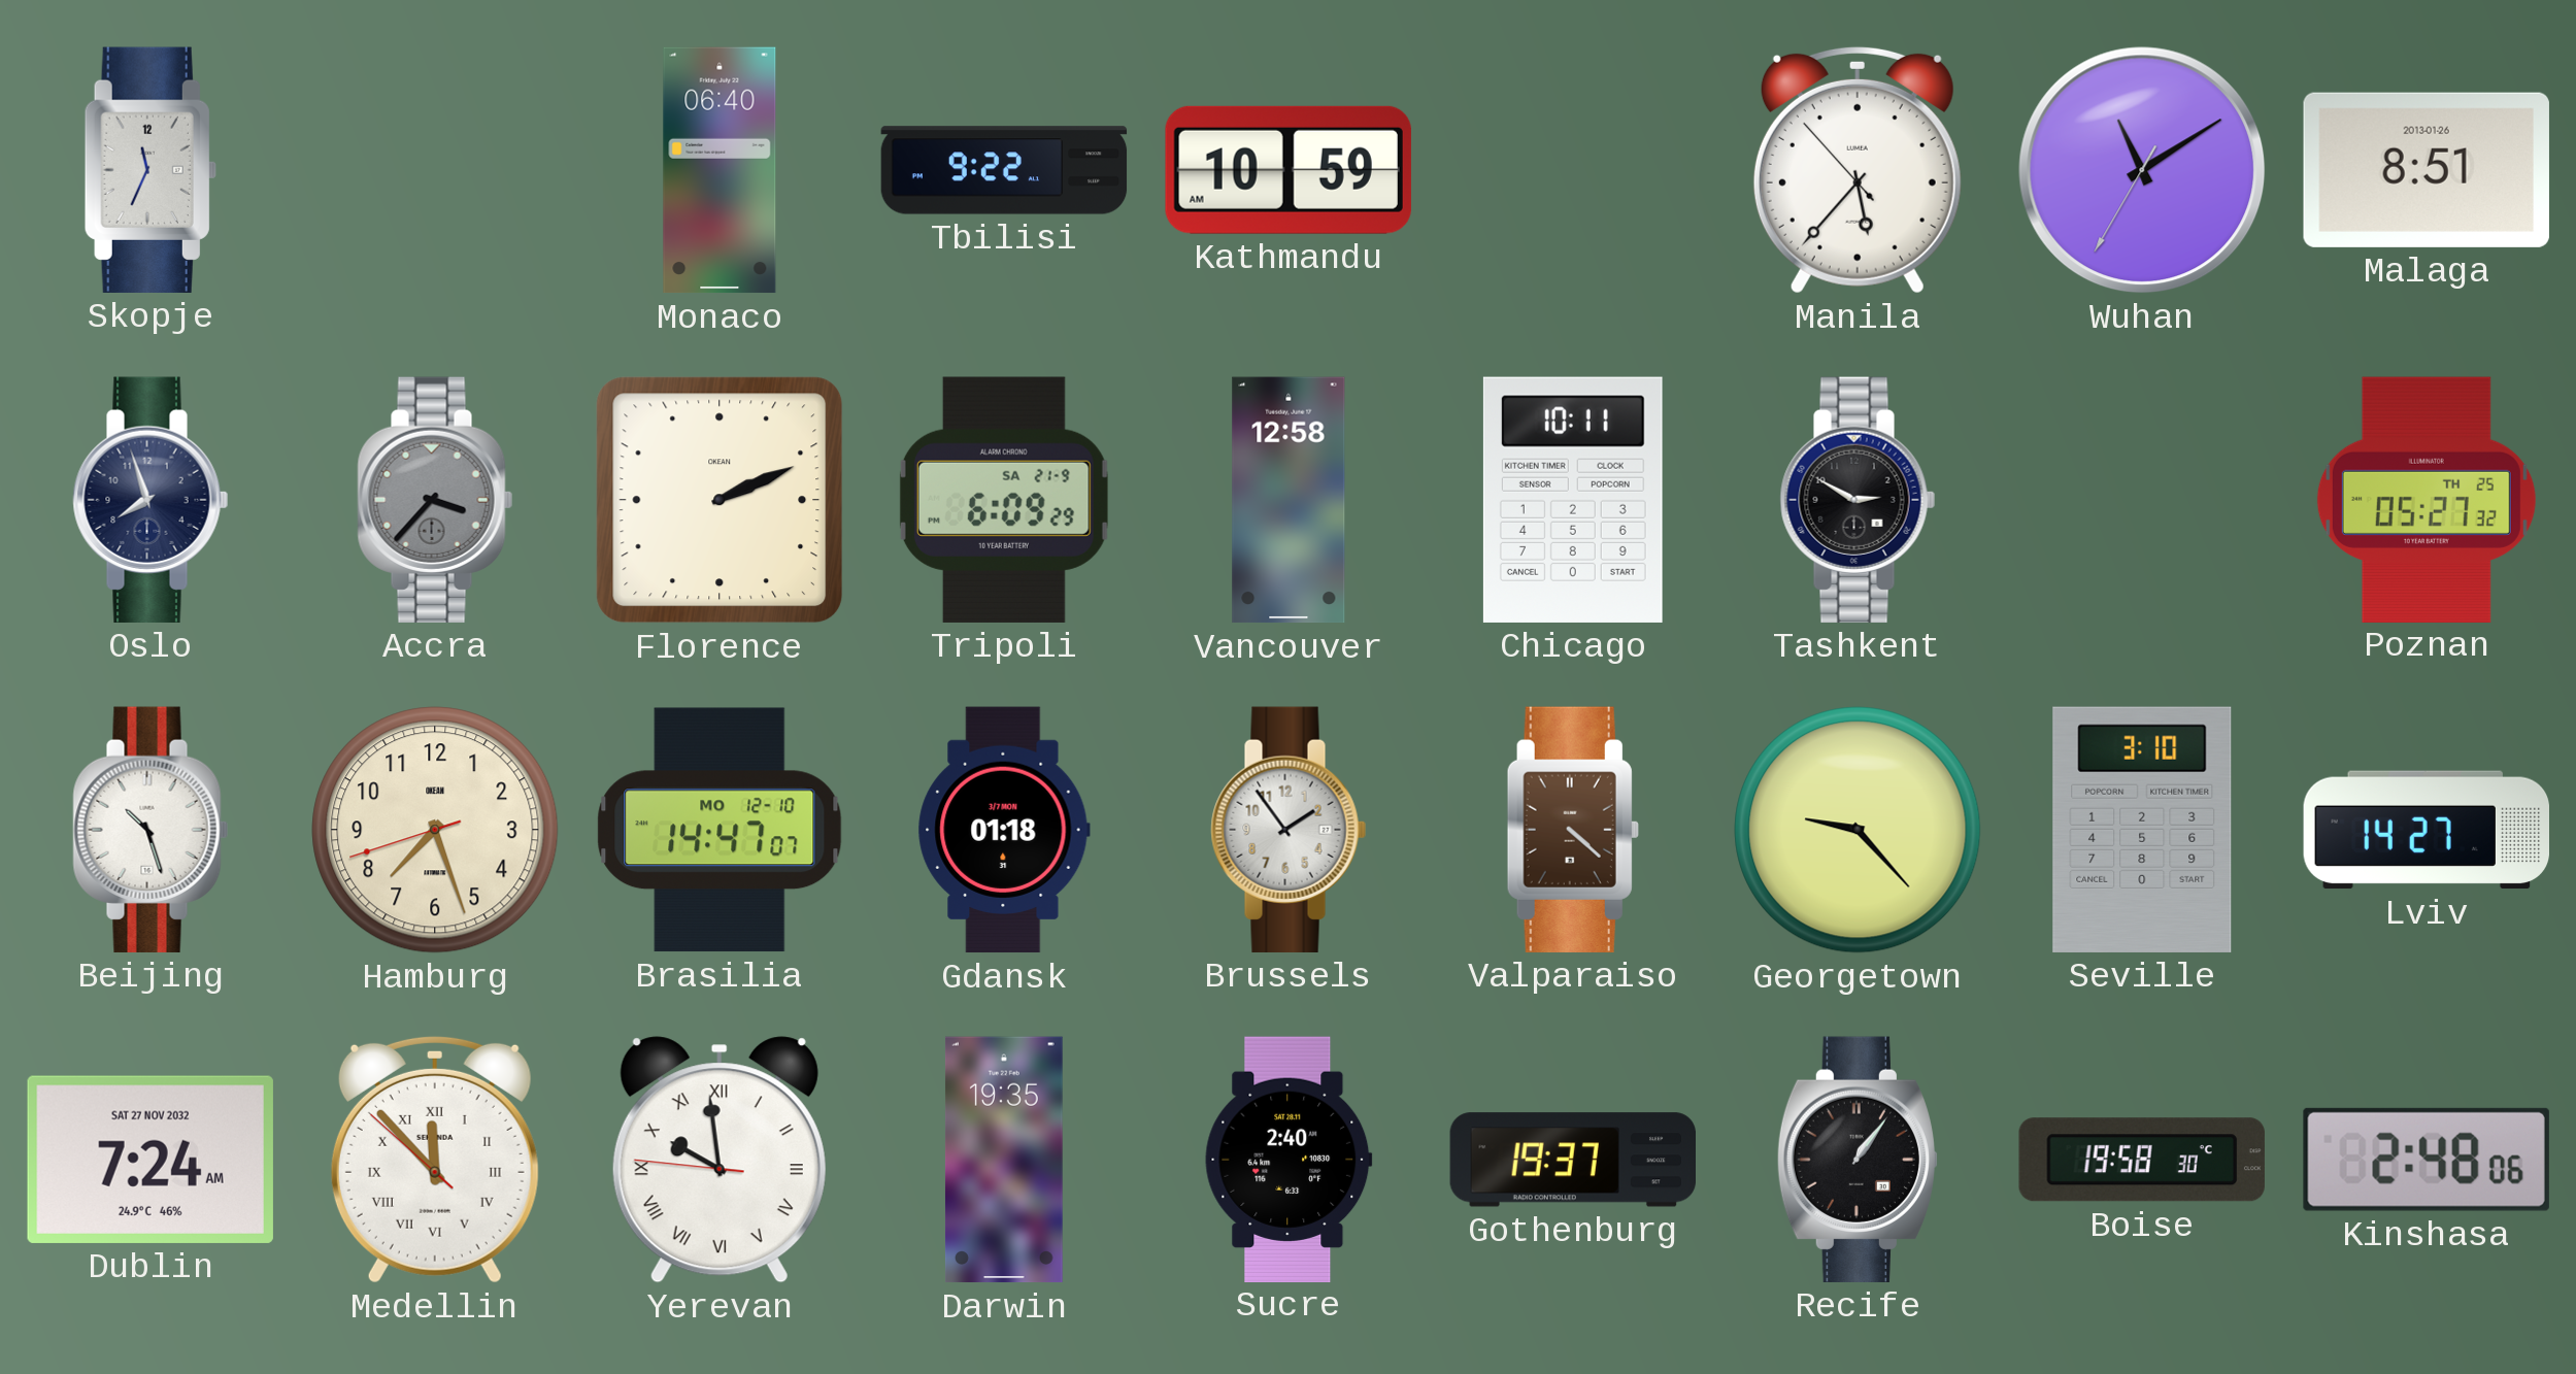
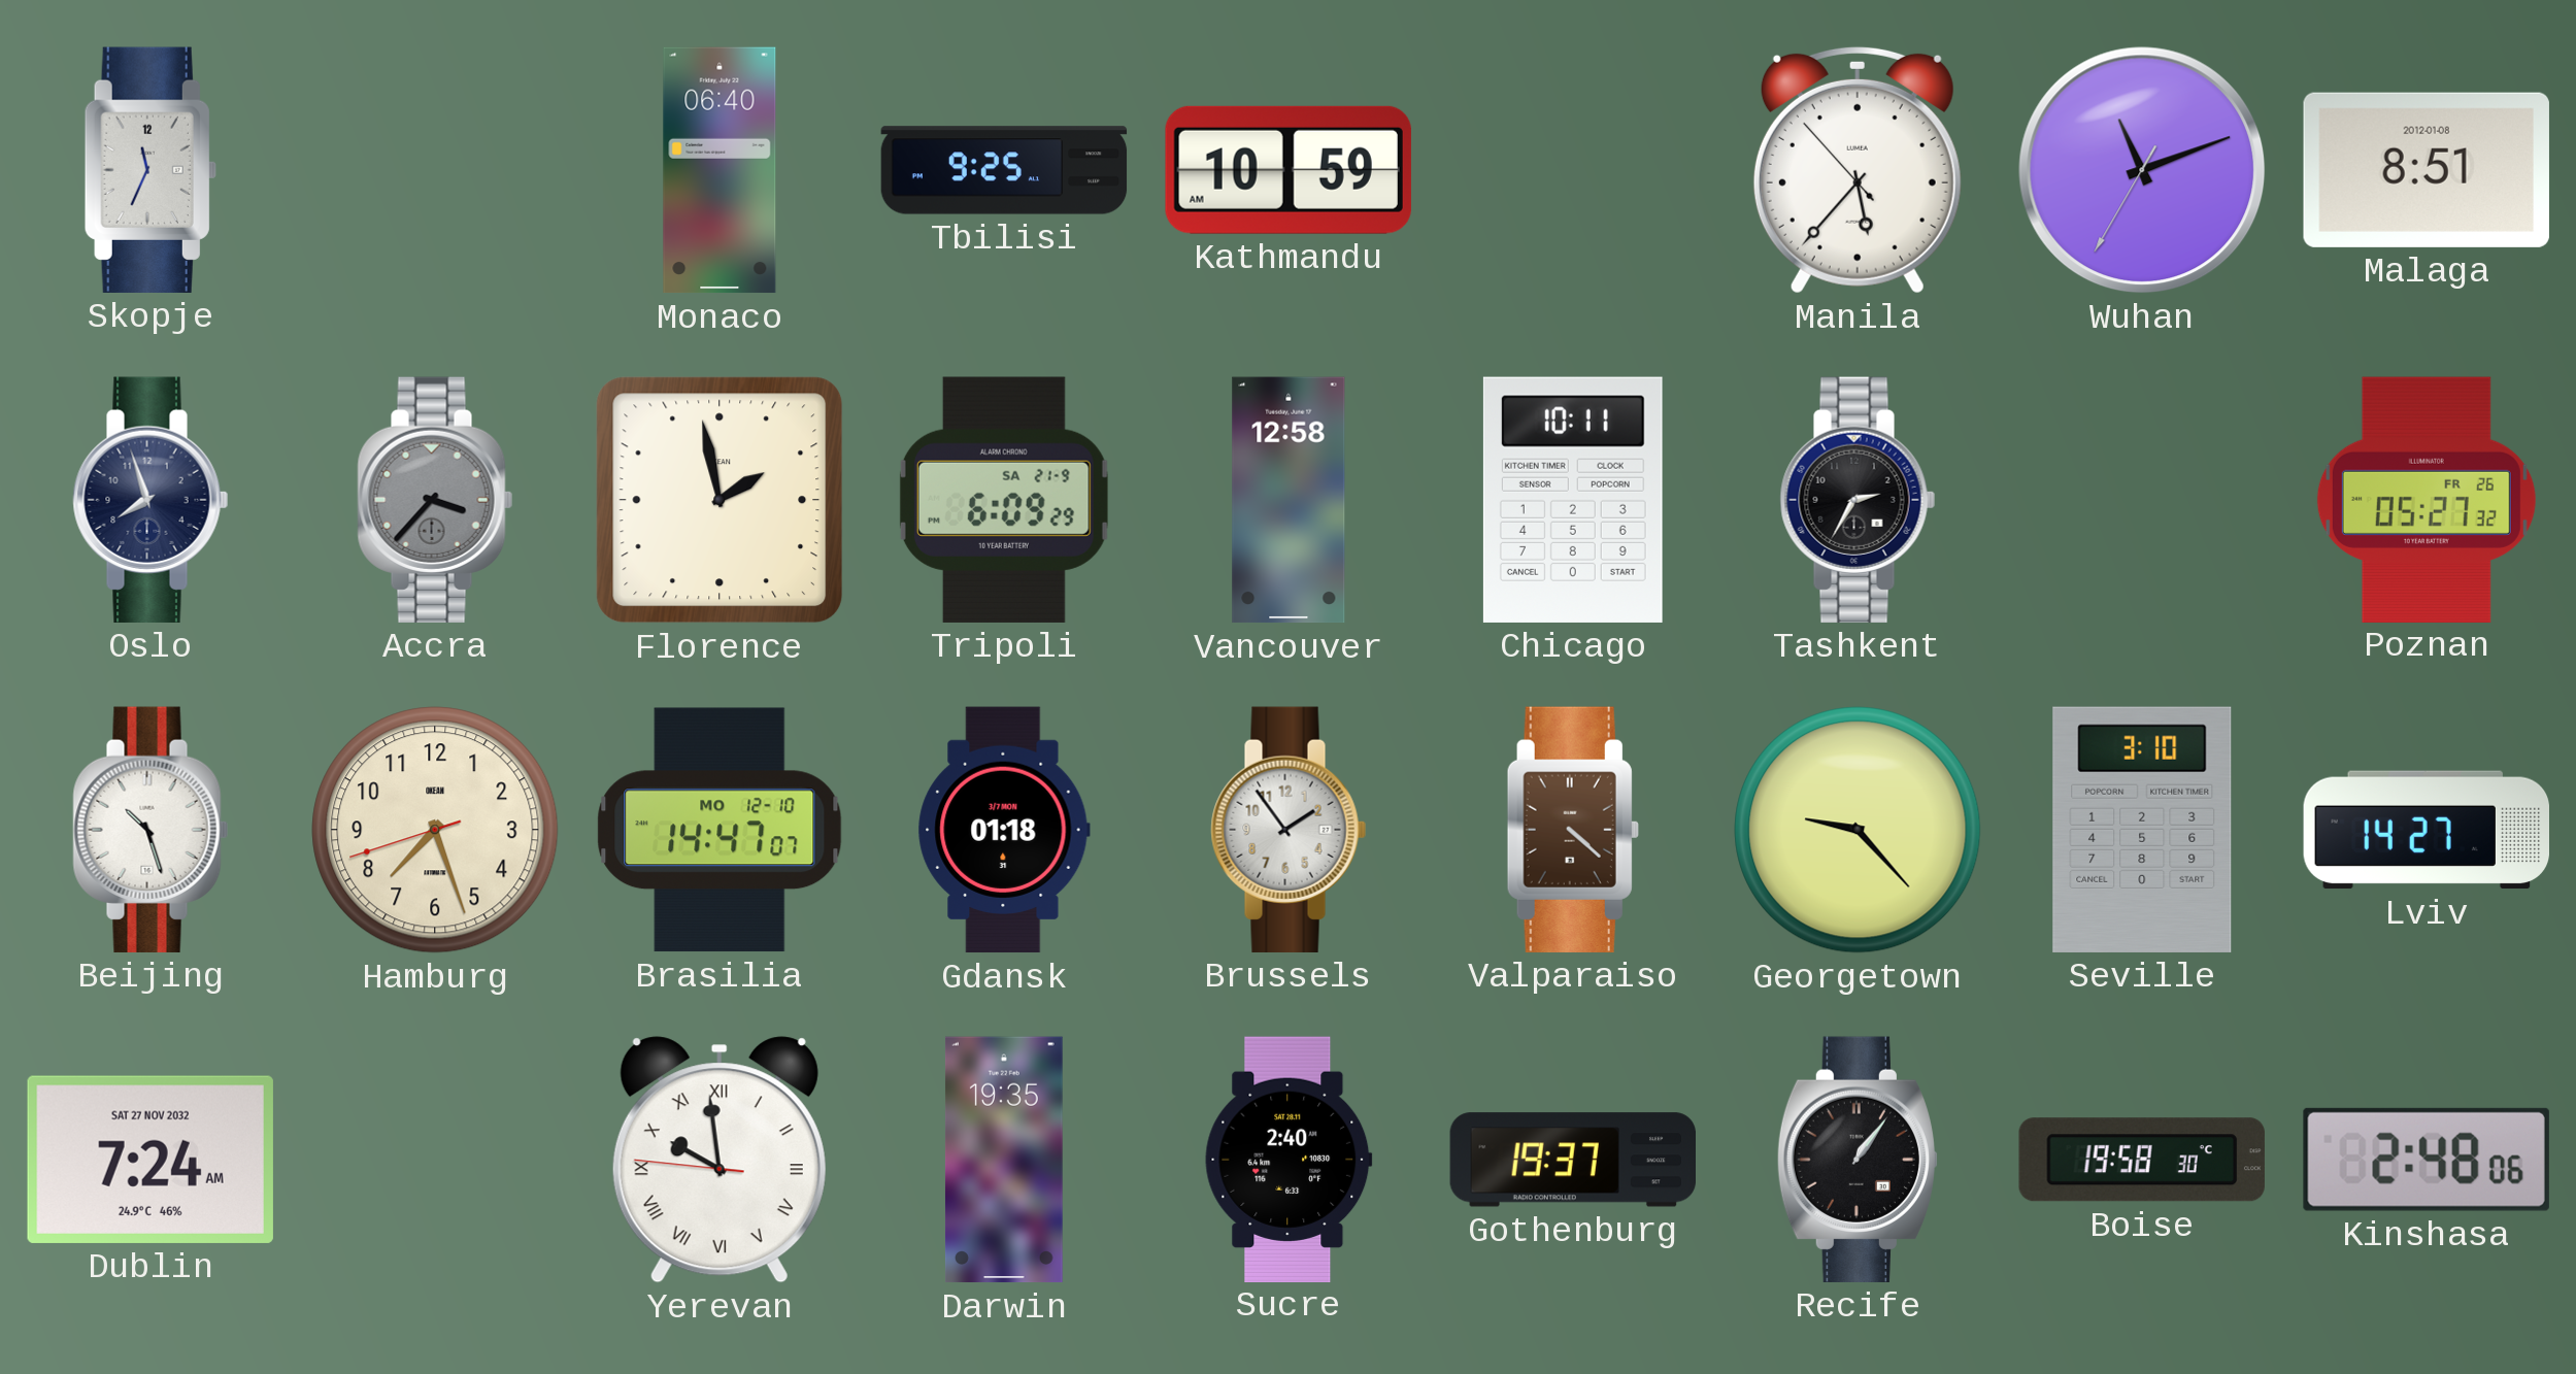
Tbilisi: 9:22 -> 9:25
Wuhan: 11:09 -> 11:11
Malaga date: 2013-01-26 -> 2012-01-08
Florence: 2:11 -> 1:58
Tashkent: 2:50 -> 2:35
Poznan date: TH 25 -> FR 26
Medellin: 11:52 -> none
